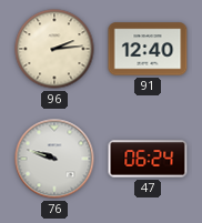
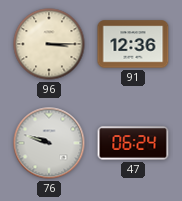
96: 2:14 -> 3:15
91: 12:40 -> 12:36
